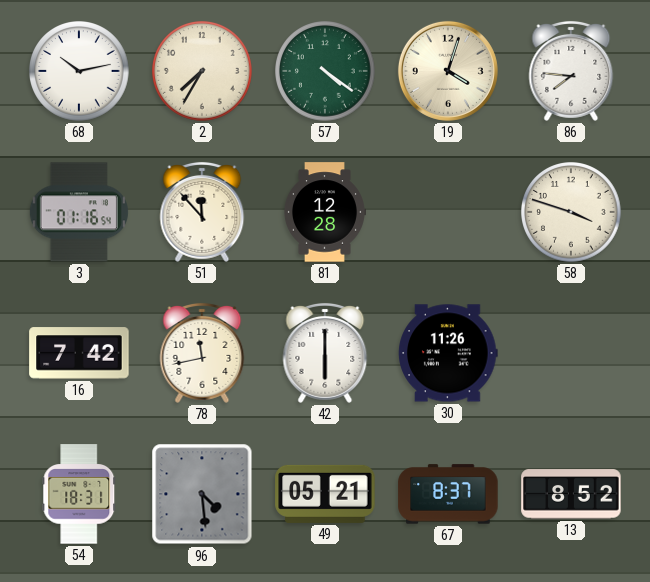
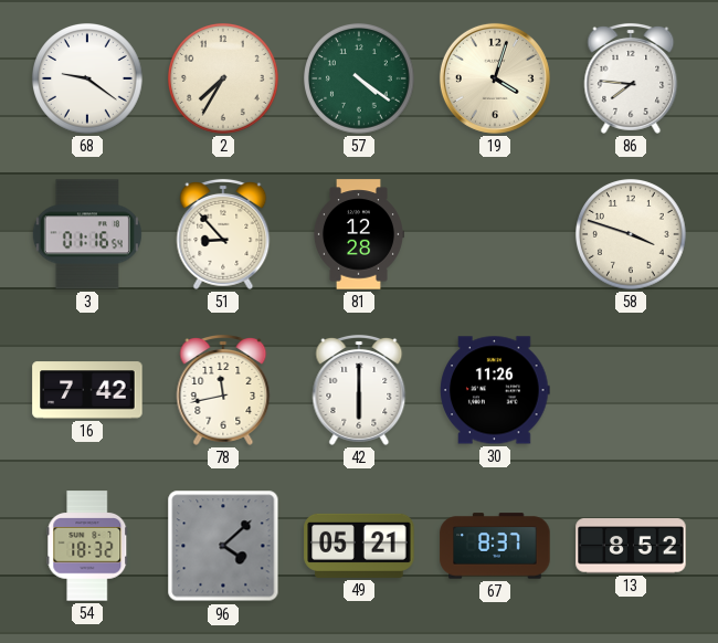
68: 10:13 -> 9:21
51: 11:53 -> 8:53
54: 18:31 -> 18:32
96: 4:29 -> 4:08
